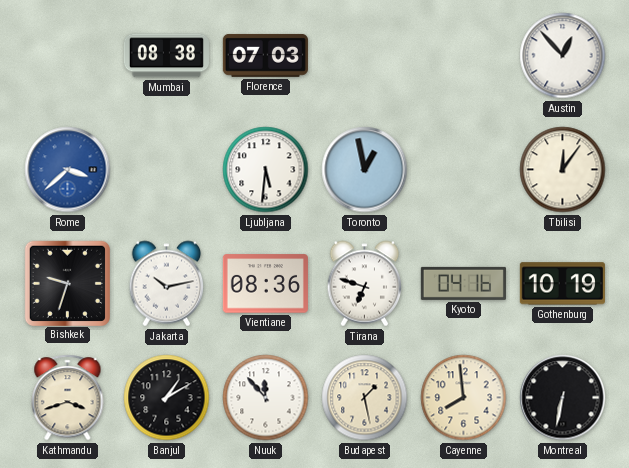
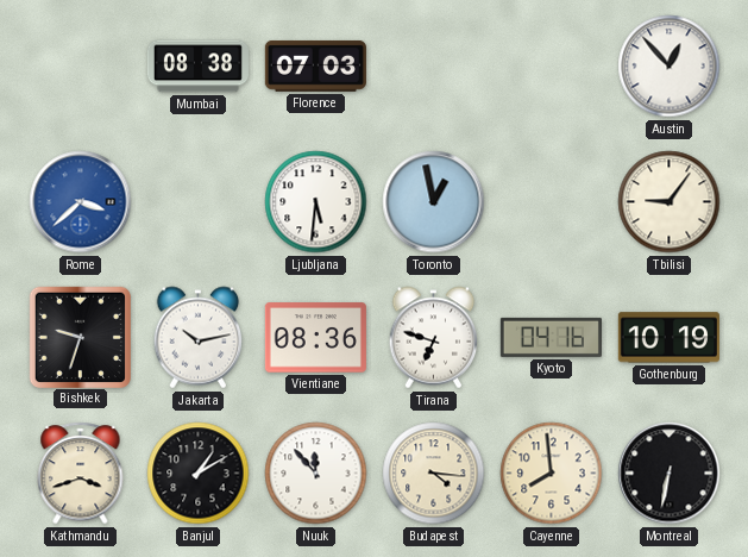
Tbilisi: 12:06 -> 9:06
Budapest: 1:28 -> 4:16
